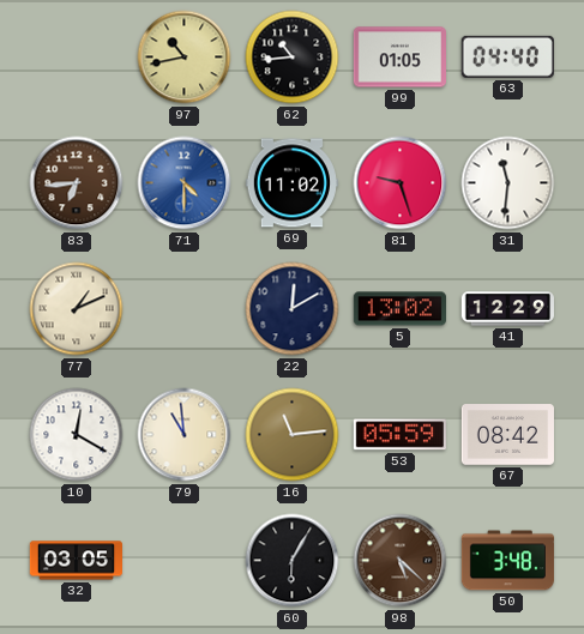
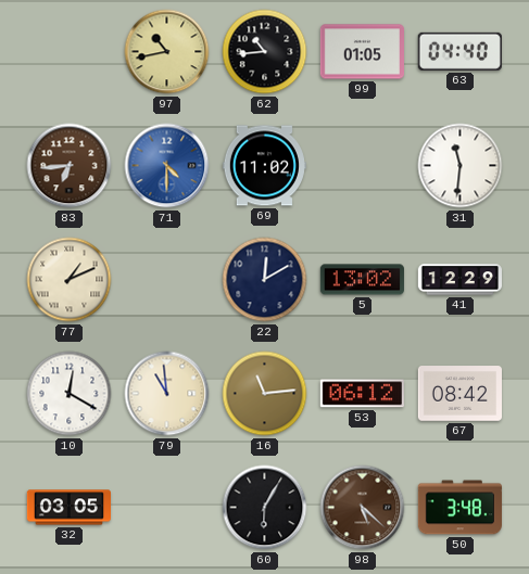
81: 9:27 -> none
53: 05:59 -> 06:12
